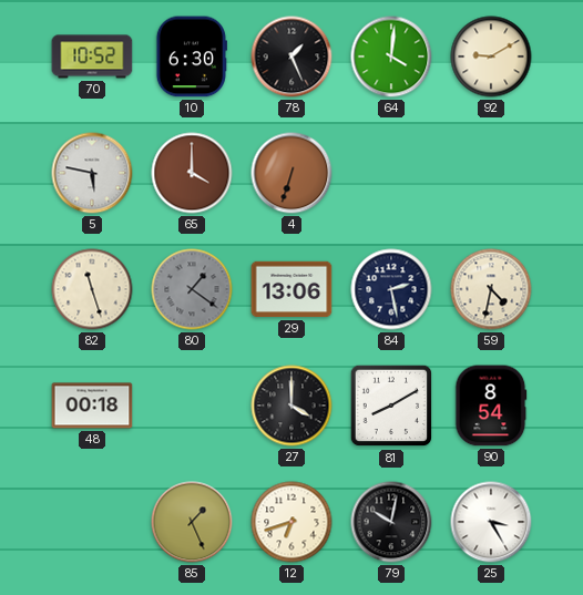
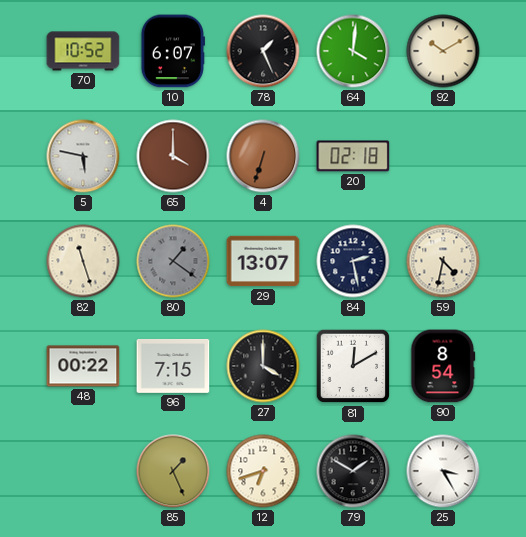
10: 6:30 -> 6:07
92: 9:10 -> 10:10
20: none -> 02:18
29: 13:06 -> 13:07
48: 00:18 -> 00:22
96: none -> 7:15
81: 8:10 -> 12:10
79: 10:02 -> 1:50
